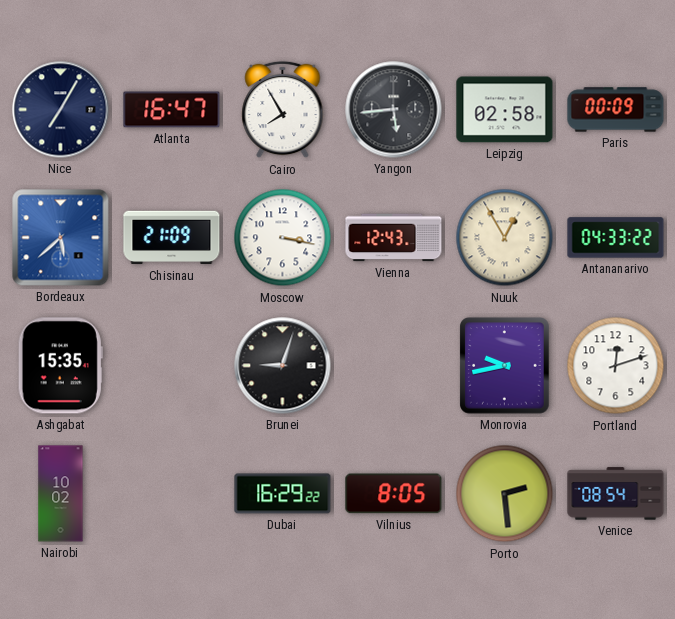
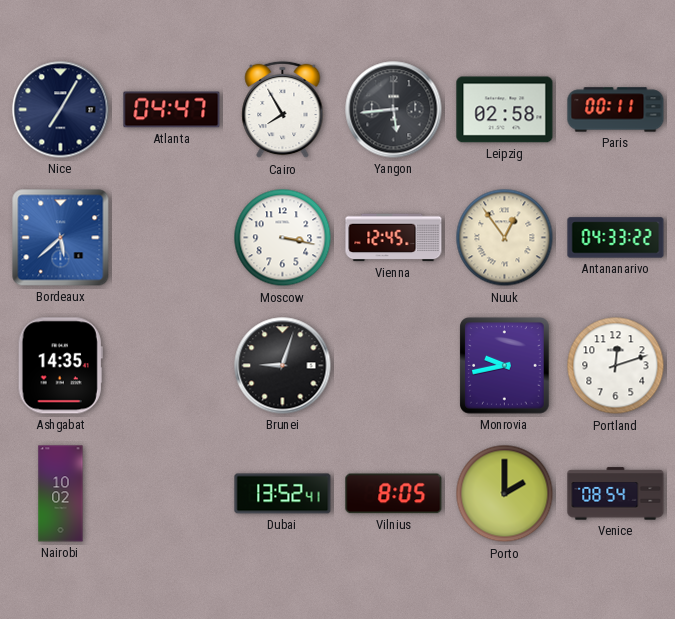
Atlanta: 16:47 -> 04:47
Paris: 00:09 -> 00:11
Chisinau: 21:09 -> none
Vienna: 12:43 -> 12:45
Nuuk: 12:55 -> 12:54
Ashgabat: 15:35 -> 14:35
Dubai: 16:29 -> 13:52
Porto: 2:29 -> 2:00
